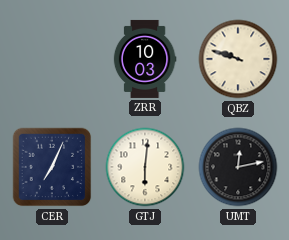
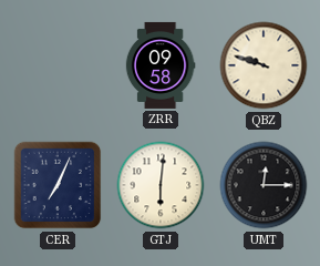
ZRR: 10:03 -> 09:58
UMT: 12:13 -> 12:15
